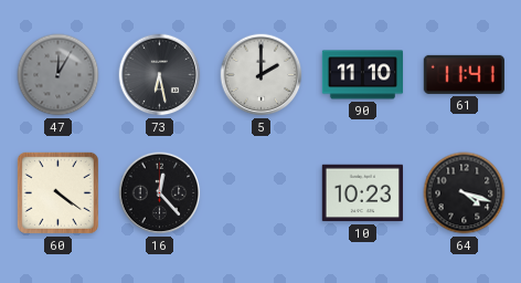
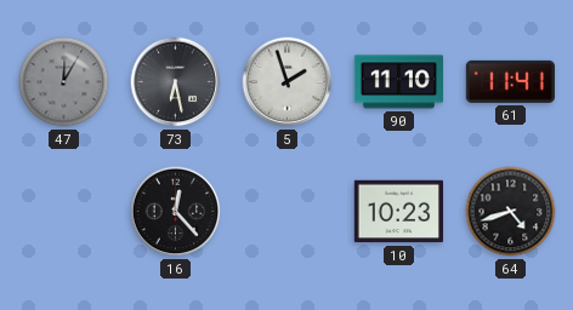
5: 2:00 -> 1:57
60: 4:21 -> none
64: 4:18 -> 4:42
